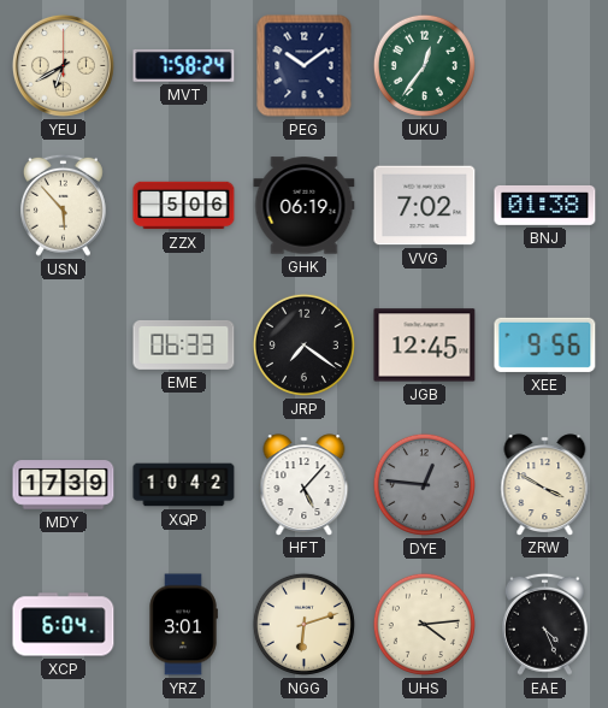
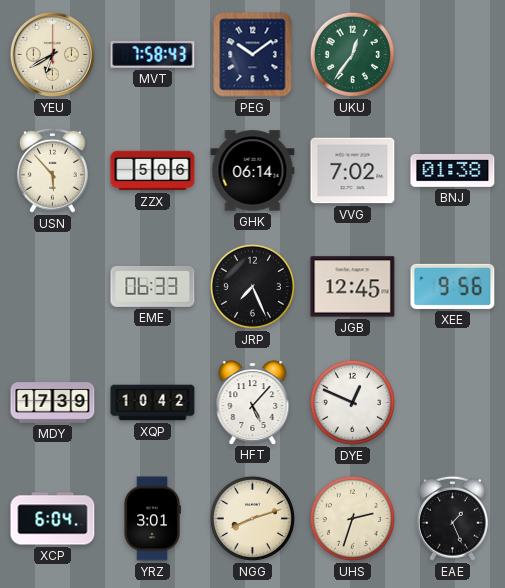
MVT: 7:58:24 -> 7:58:43
GHK: 06:19 -> 06:14
JRP: 7:21 -> 7:26
DYE: 12:46 -> 12:49
DYE dial: grey -> white
ZRW: 3:50 -> none
NGG: 6:12 -> 8:12
UHS: 4:14 -> 2:33
EAE: 4:26 -> 1:26
